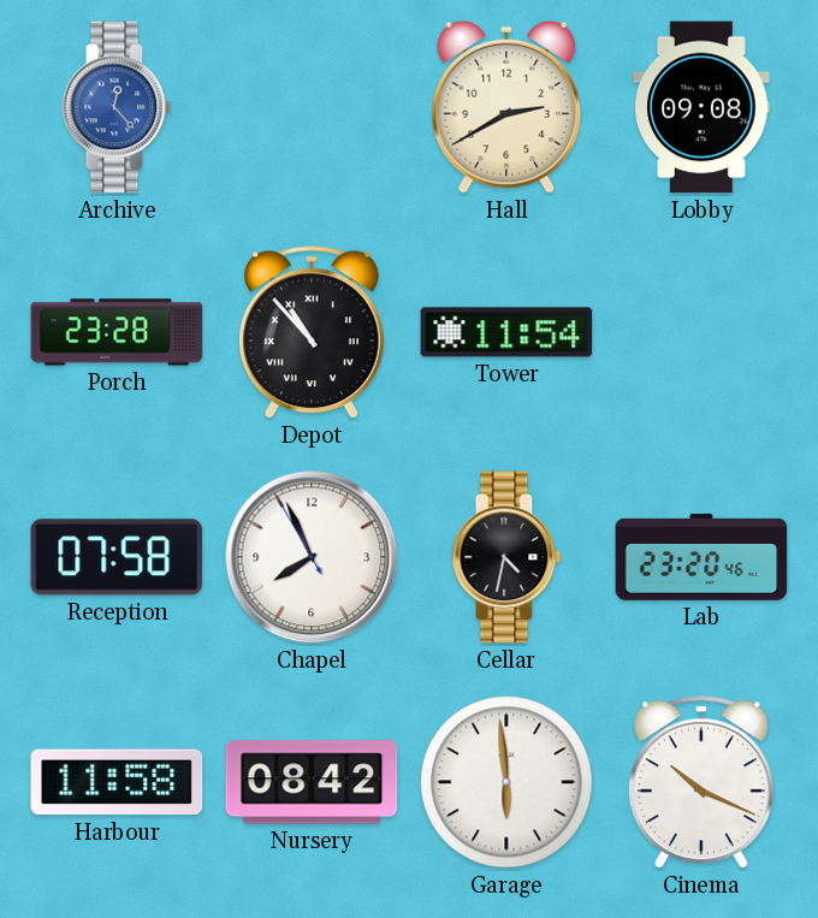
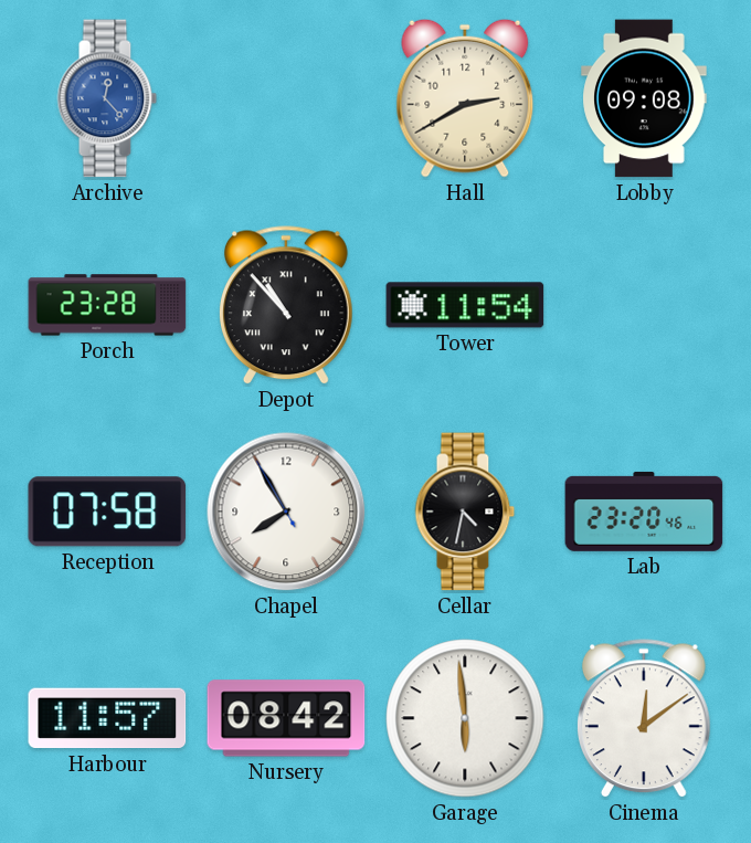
Chapel: 7:55 -> 7:54
Harbour: 11:58 -> 11:57
Cinema: 10:19 -> 12:09
